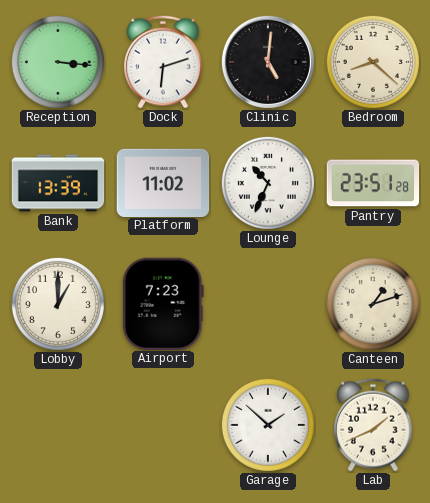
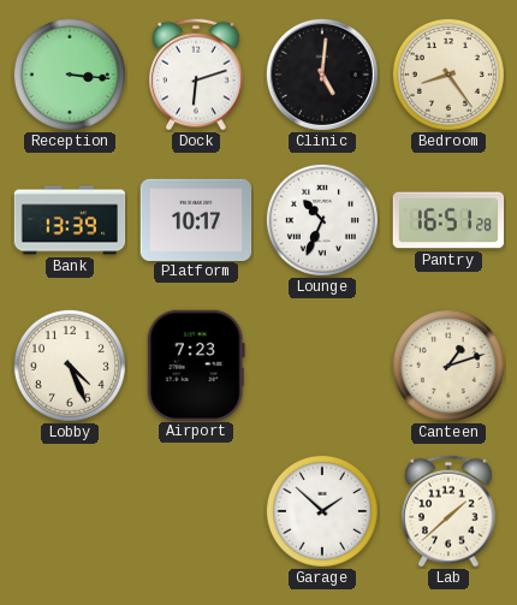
Bedroom: 8:22 -> 8:24
Platform: 11:02 -> 10:17
Pantry: 23:51 -> 16:51
Lobby: 1:00 -> 4:26
Lab: 1:41 -> 1:38
